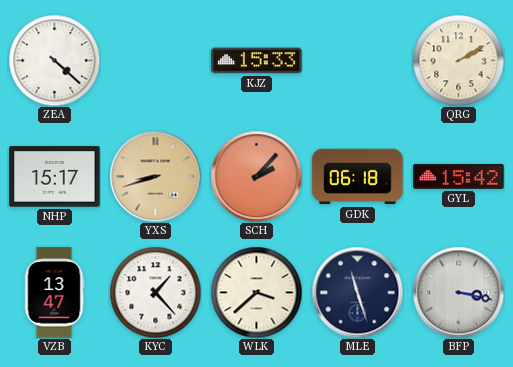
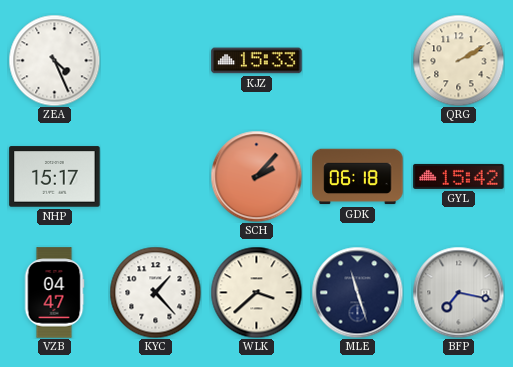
ZEA: 4:22 -> 4:26
YXS: 8:42 -> none
VZB: 13:47 -> 04:47
BFP: 3:17 -> 7:17
